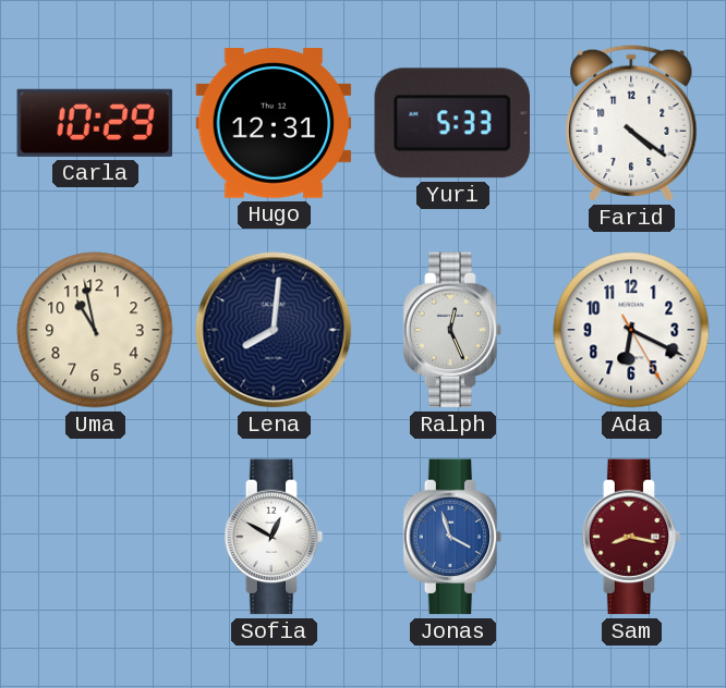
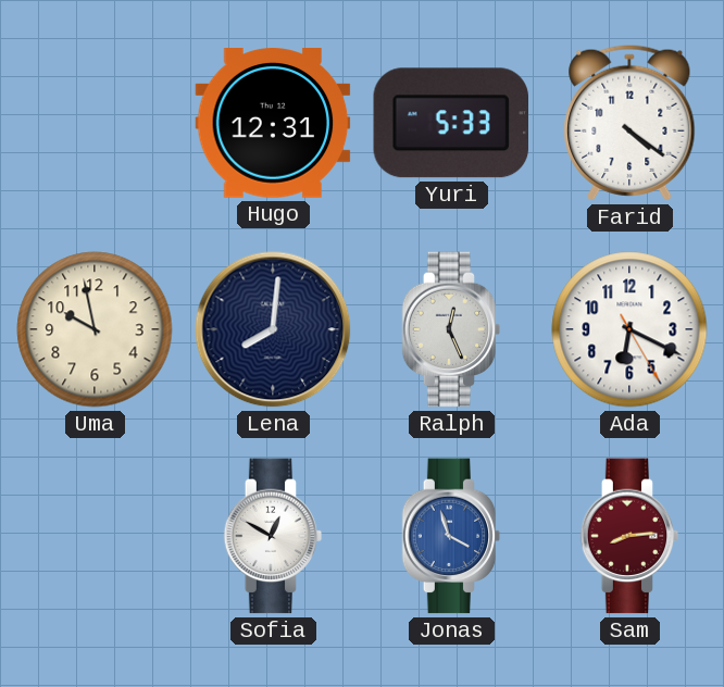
Carla: 10:29 -> none
Uma: 10:58 -> 9:58
Sam: 8:17 -> 8:14
